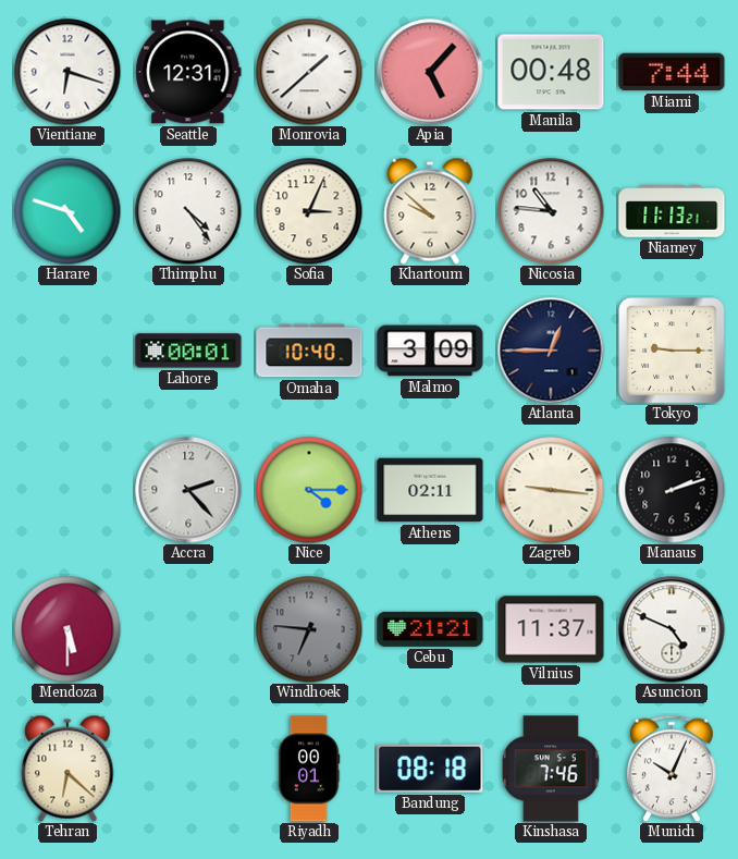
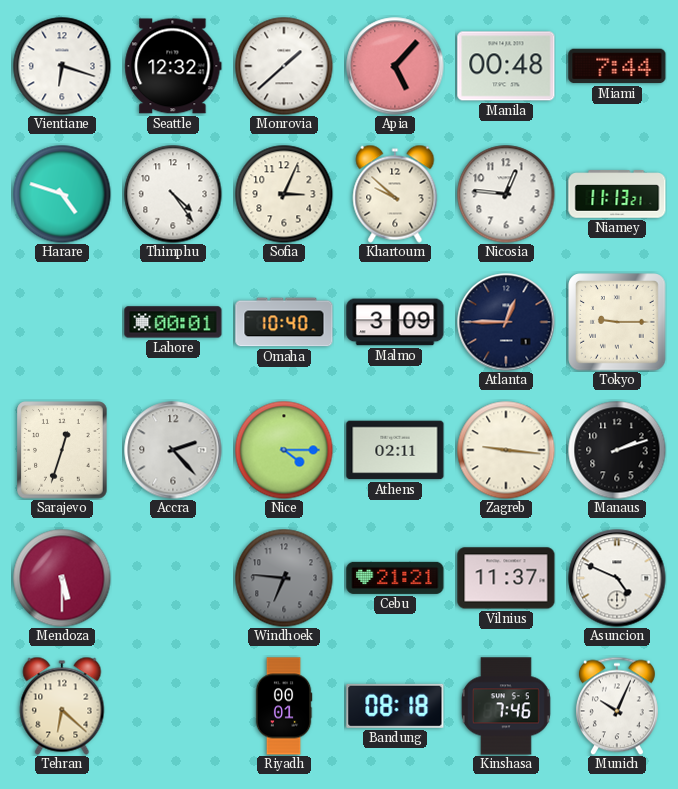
Seattle: 12:31 -> 12:32
Nicosia: 10:46 -> 12:46
Sarajevo: none -> 12:33
